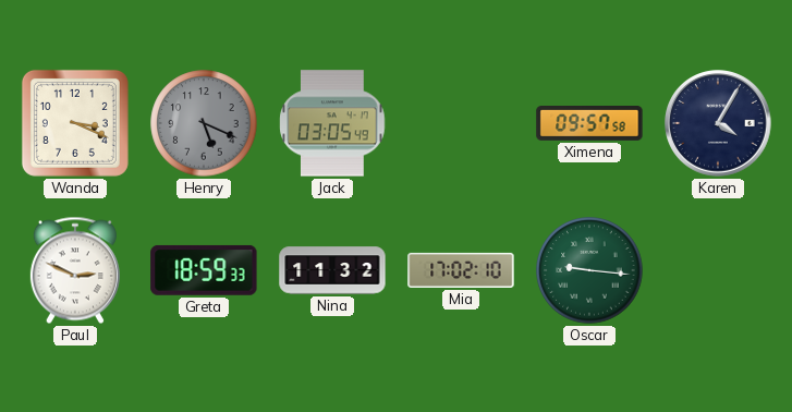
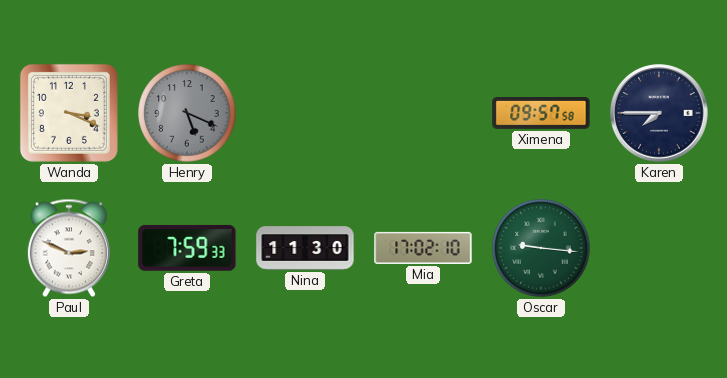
Jack: 03:05 -> none
Karen: 4:05 -> 7:45
Greta: 18:59 -> 7:59
Nina: 11:32 -> 11:30
